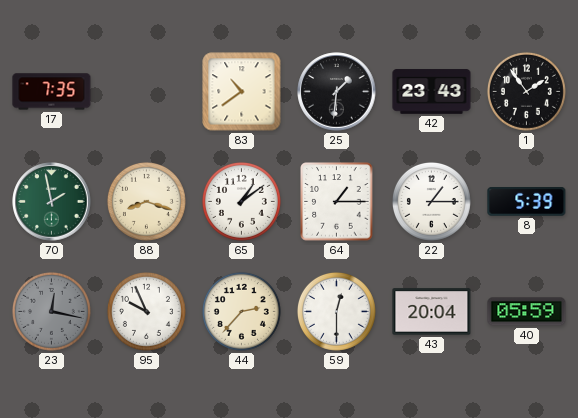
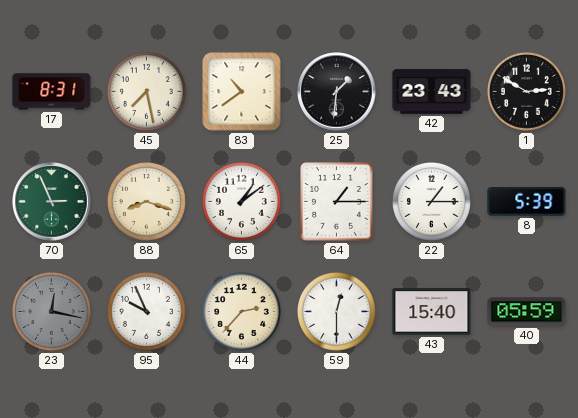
17: 7:35 -> 8:31
45: none -> 7:28
1: 1:54 -> 2:50
70: 1:58 -> 2:56
43: 20:04 -> 15:40
